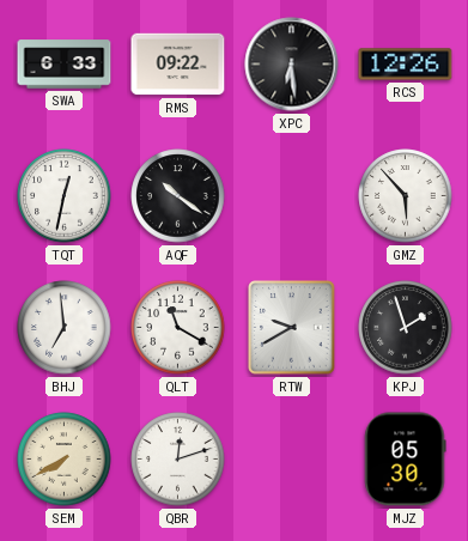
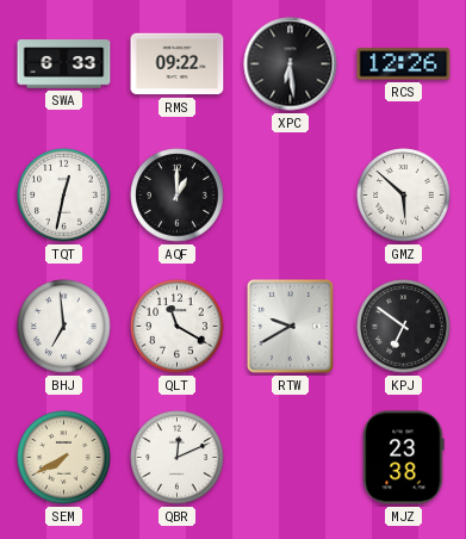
AQF: 10:21 -> 1:00
GMZ: 5:53 -> 5:52
KPJ: 1:57 -> 6:51
QBR: 12:12 -> 12:11
MJZ: 05:30 -> 23:38
